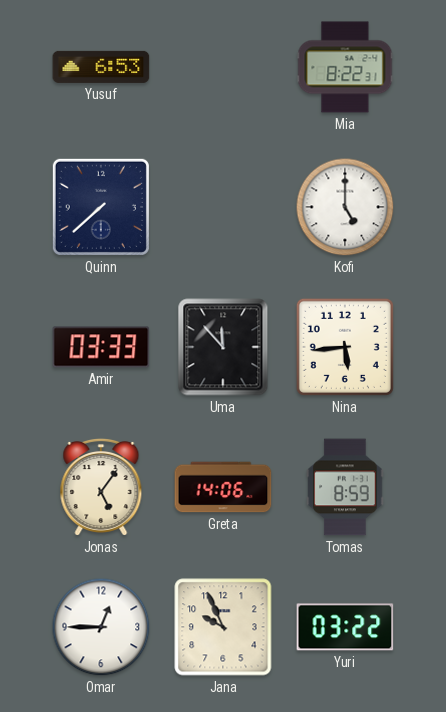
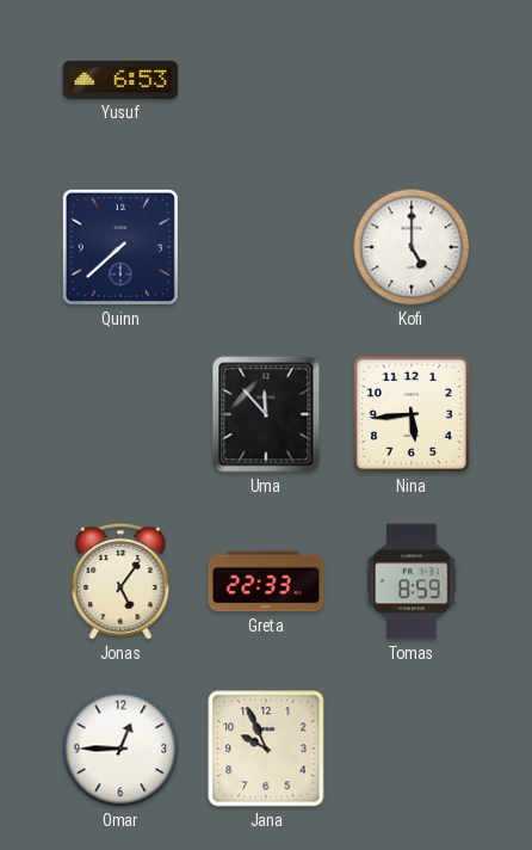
Mia: 8:22 -> none
Amir: 03:33 -> none
Greta: 14:06 -> 22:33
Yuri: 03:22 -> none
